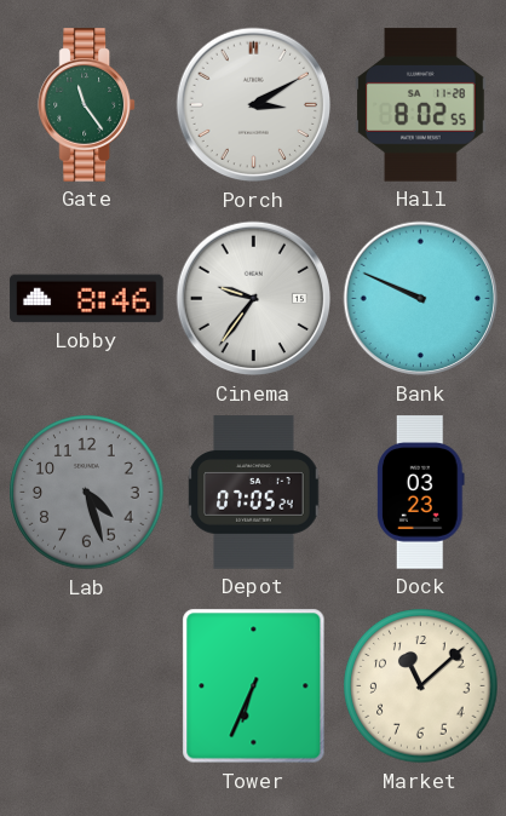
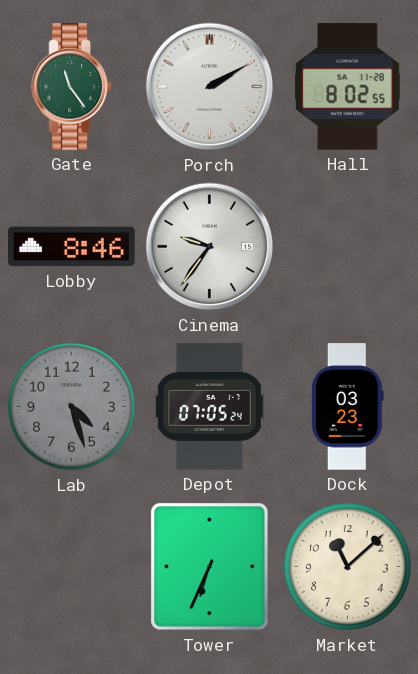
Porch: 3:10 -> 2:10
Bank: 9:49 -> none
